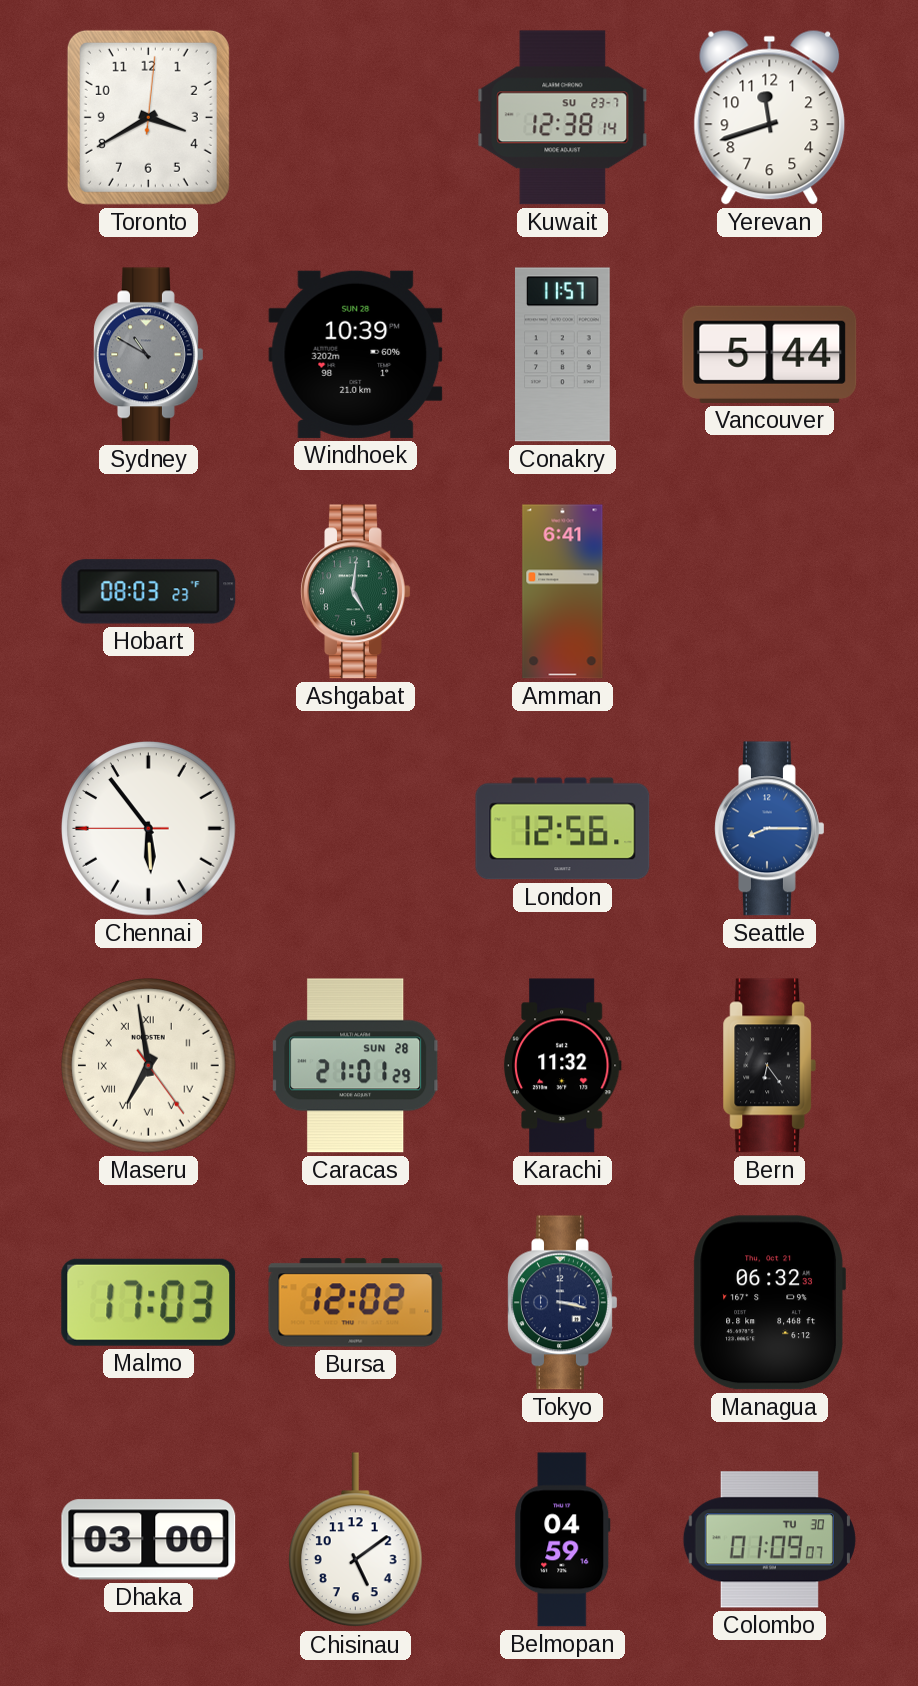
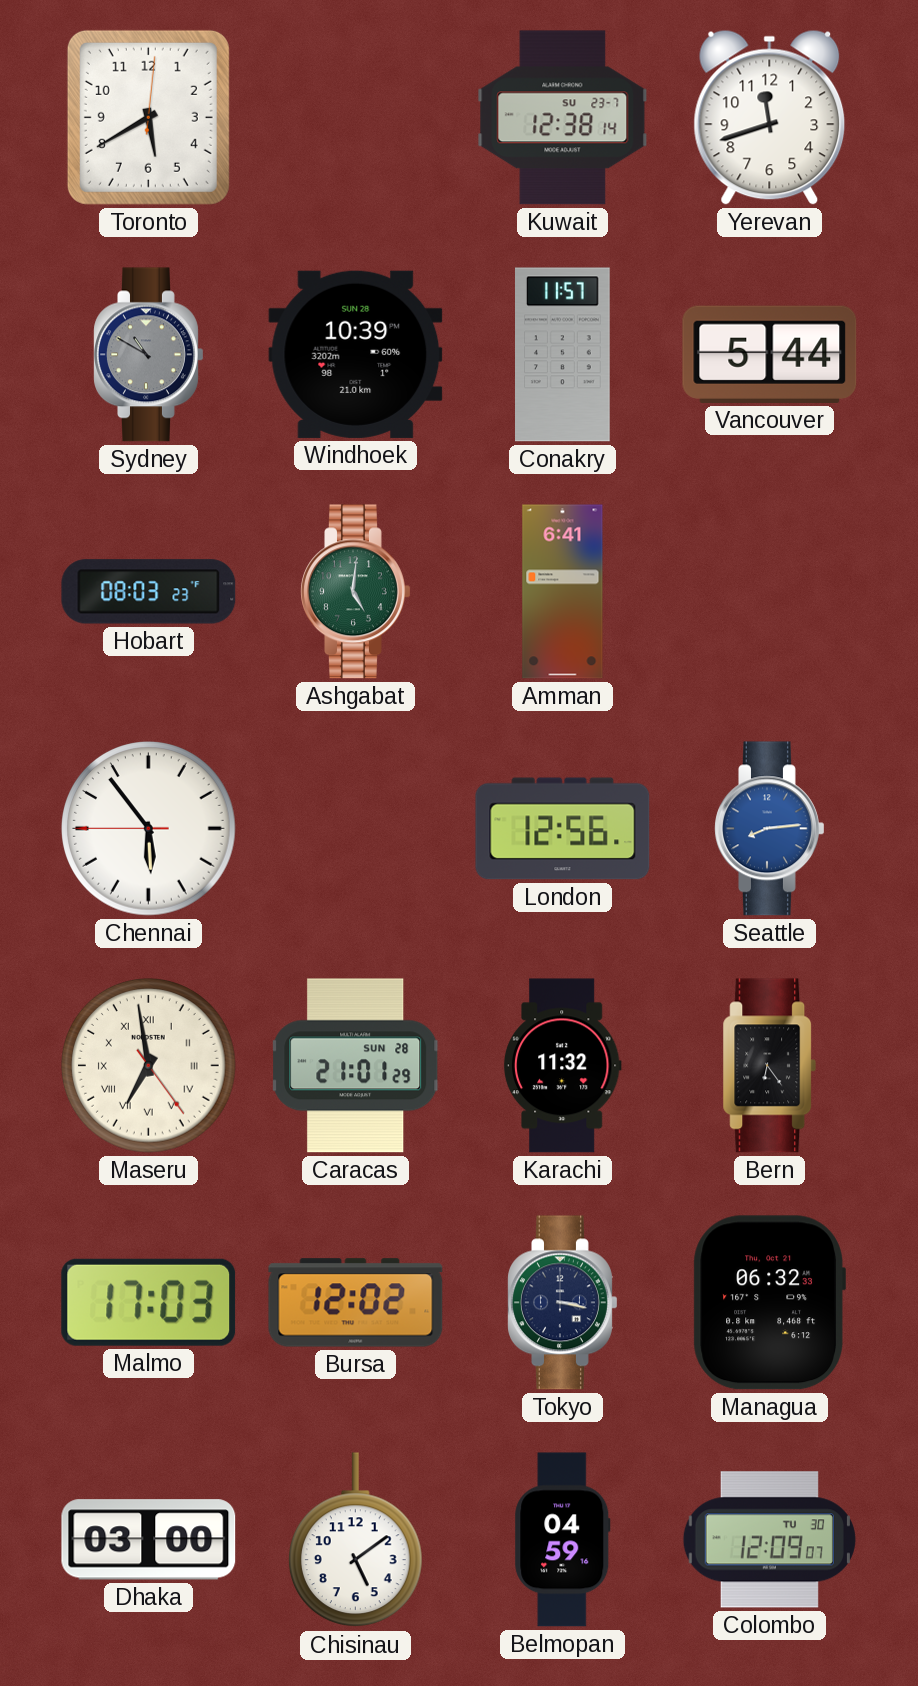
Toronto: 3:40 -> 5:40
Seattle: 8:15 -> 8:14
Colombo: 01:09 -> 12:09
